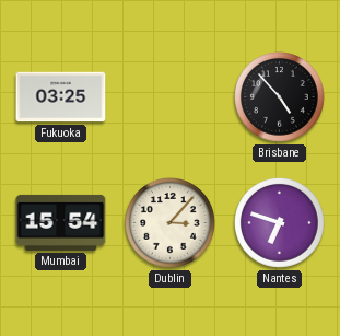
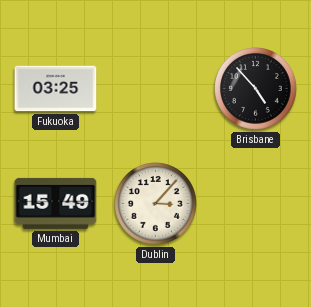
Mumbai: 15:54 -> 15:49
Nantes: 6:48 -> none
